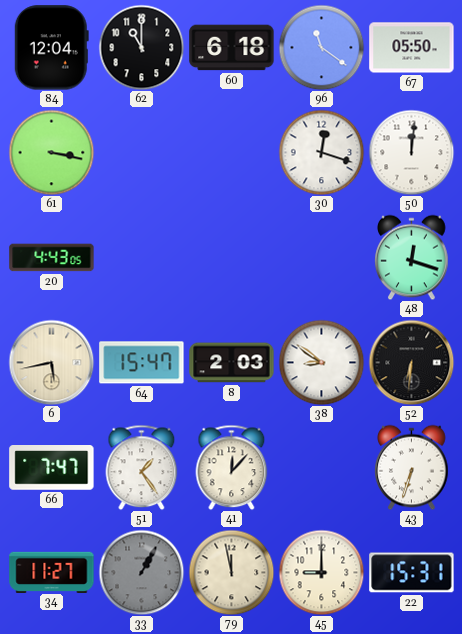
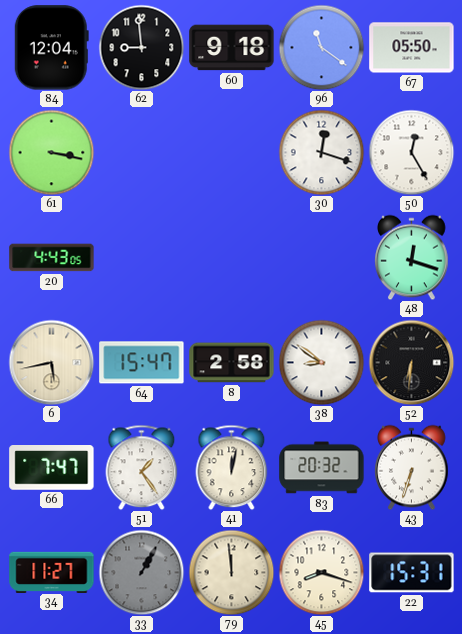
62: 11:00 -> 8:59
60: 6:18 -> 9:18
50: 12:01 -> 12:25
8: 2:03 -> 2:58
41: 12:07 -> 12:02
83: none -> 20:32
79: 11:58 -> 11:59
45: 9:00 -> 8:18
